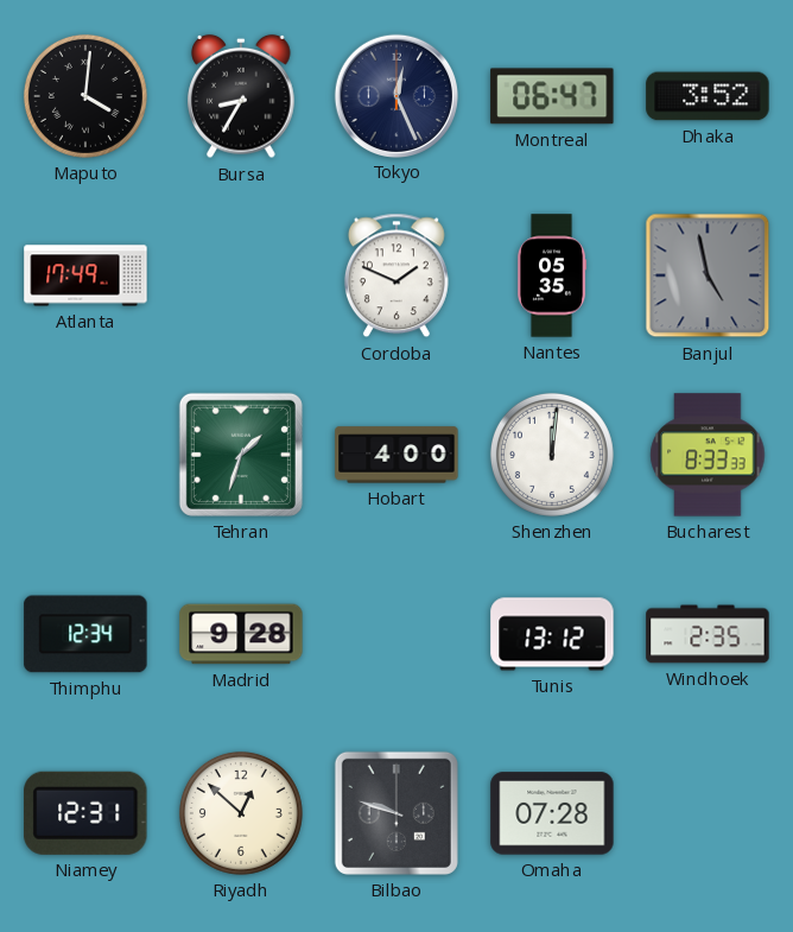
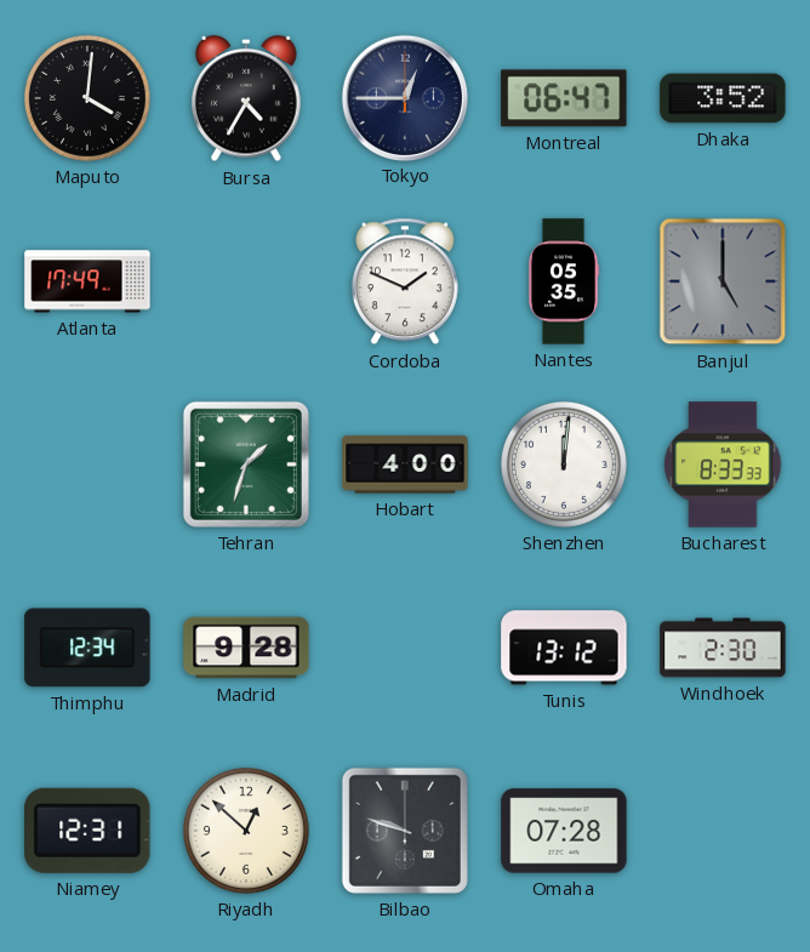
Bursa: 8:35 -> 4:35
Tokyo: 12:26 -> 12:45
Banjul: 4:58 -> 5:00
Windhoek: 2:35 -> 2:30
